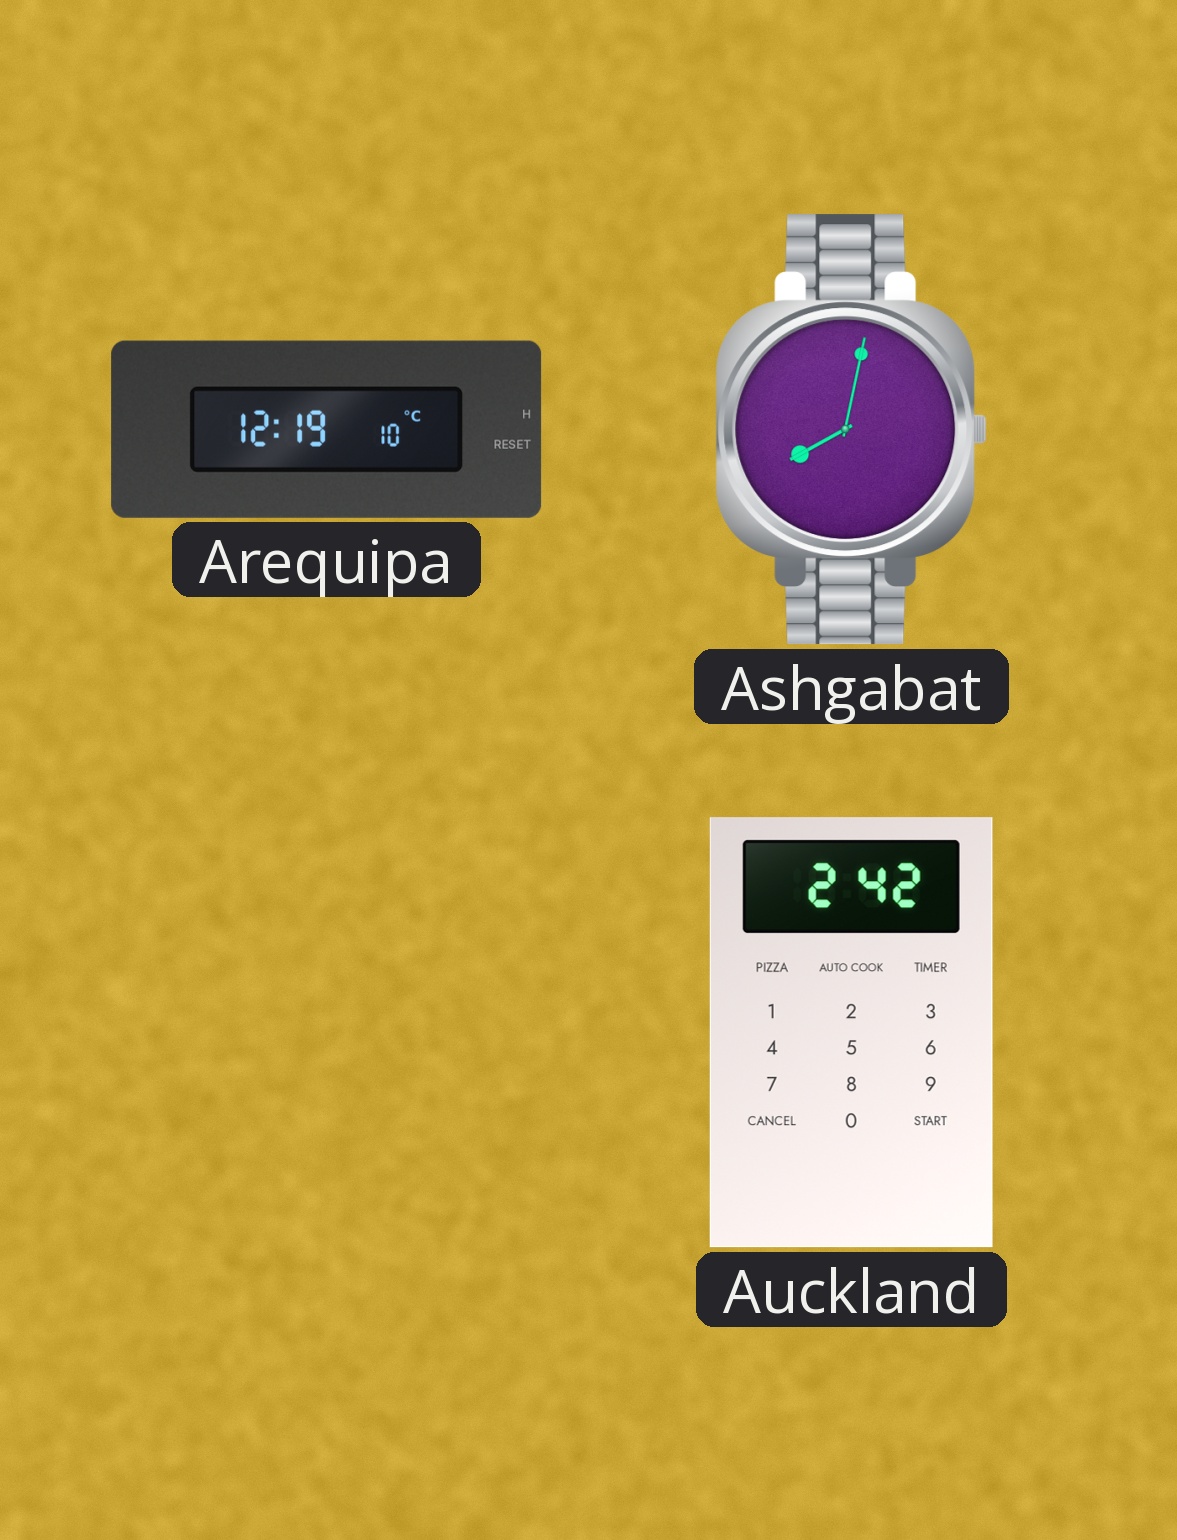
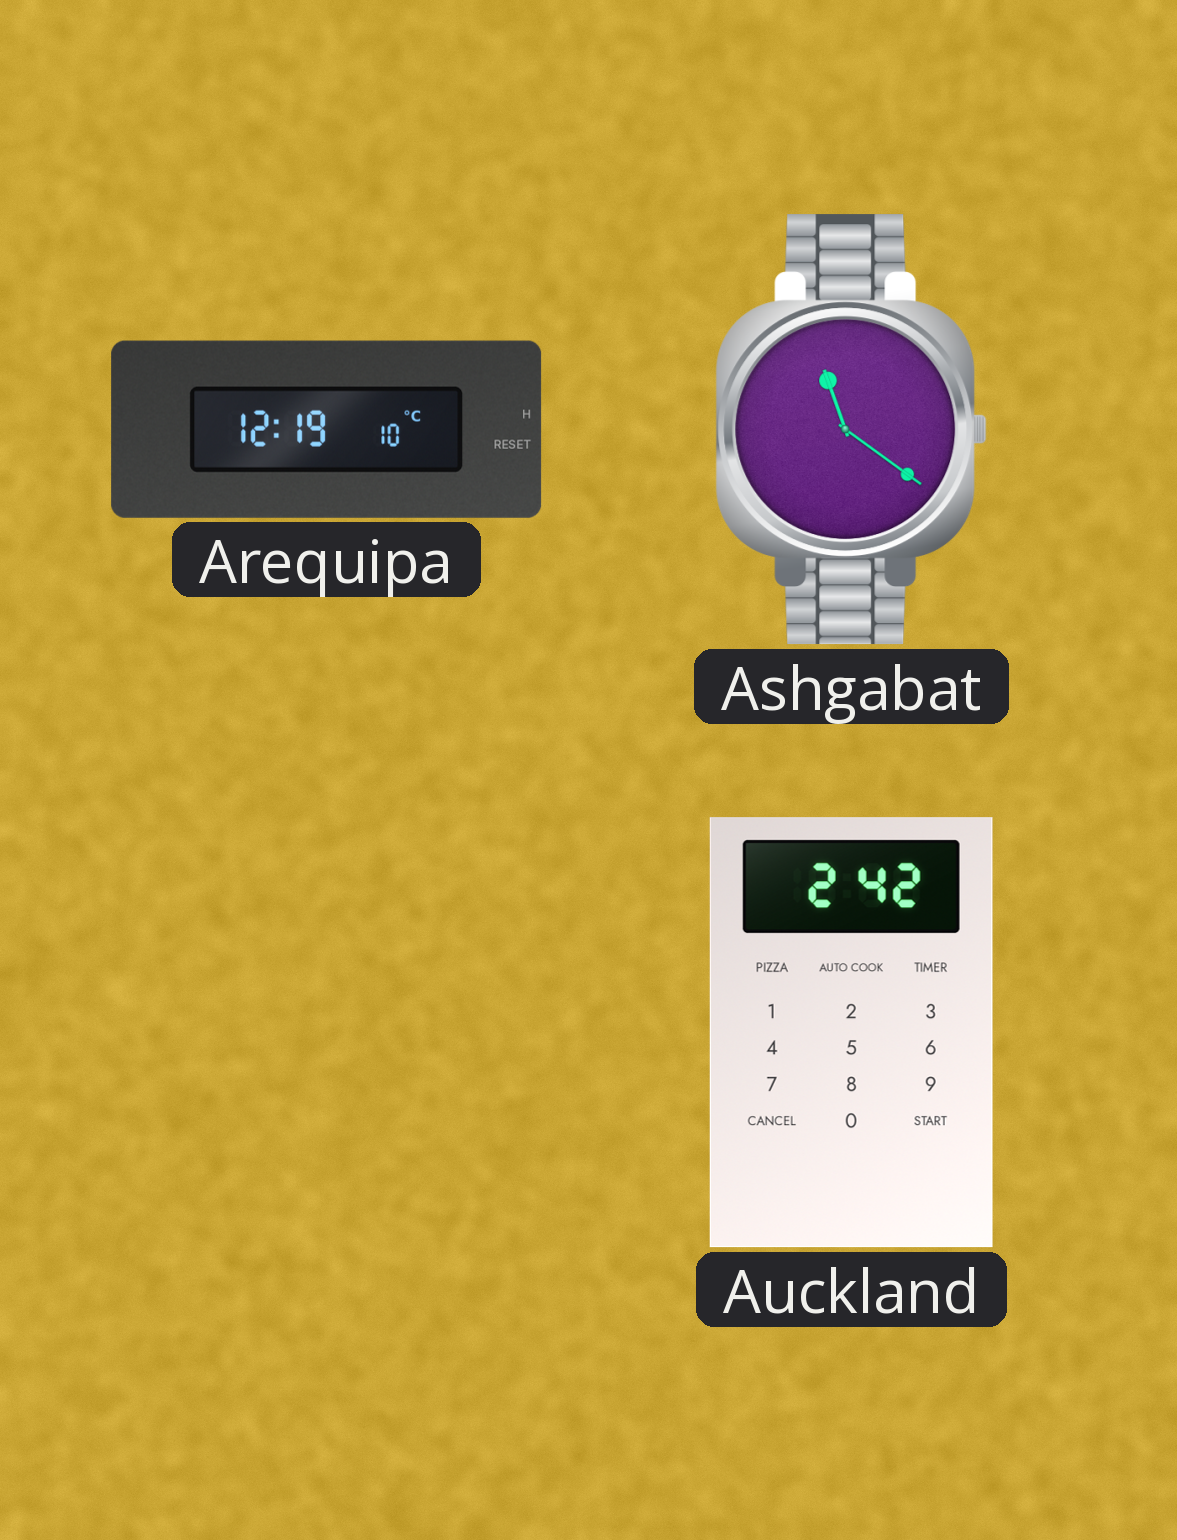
Ashgabat: 8:02 -> 11:21
